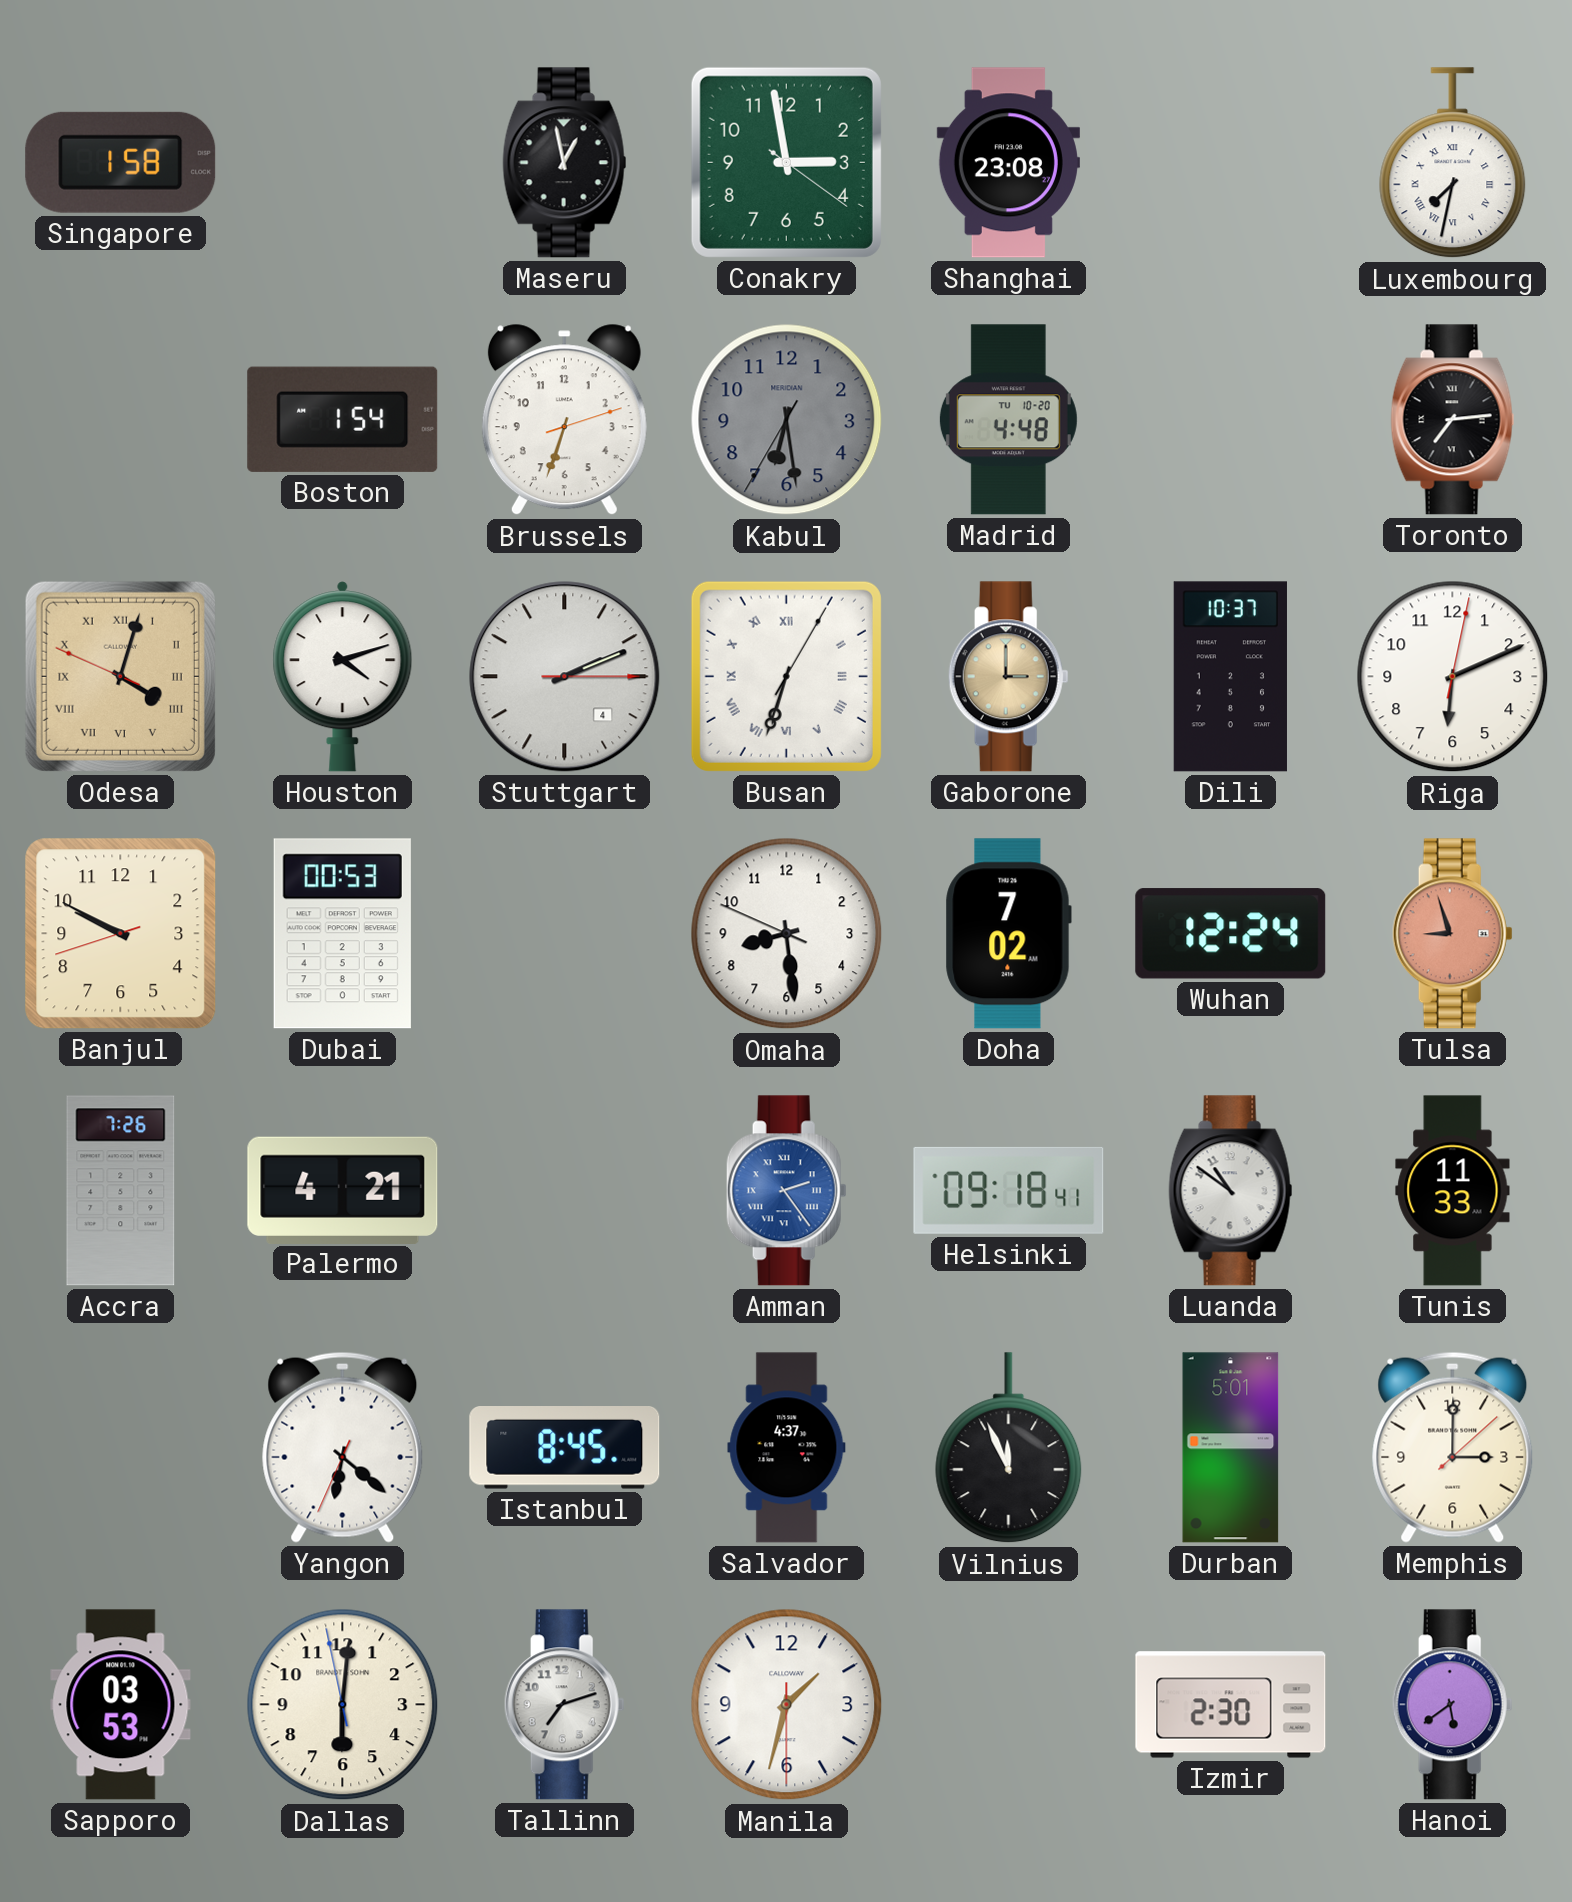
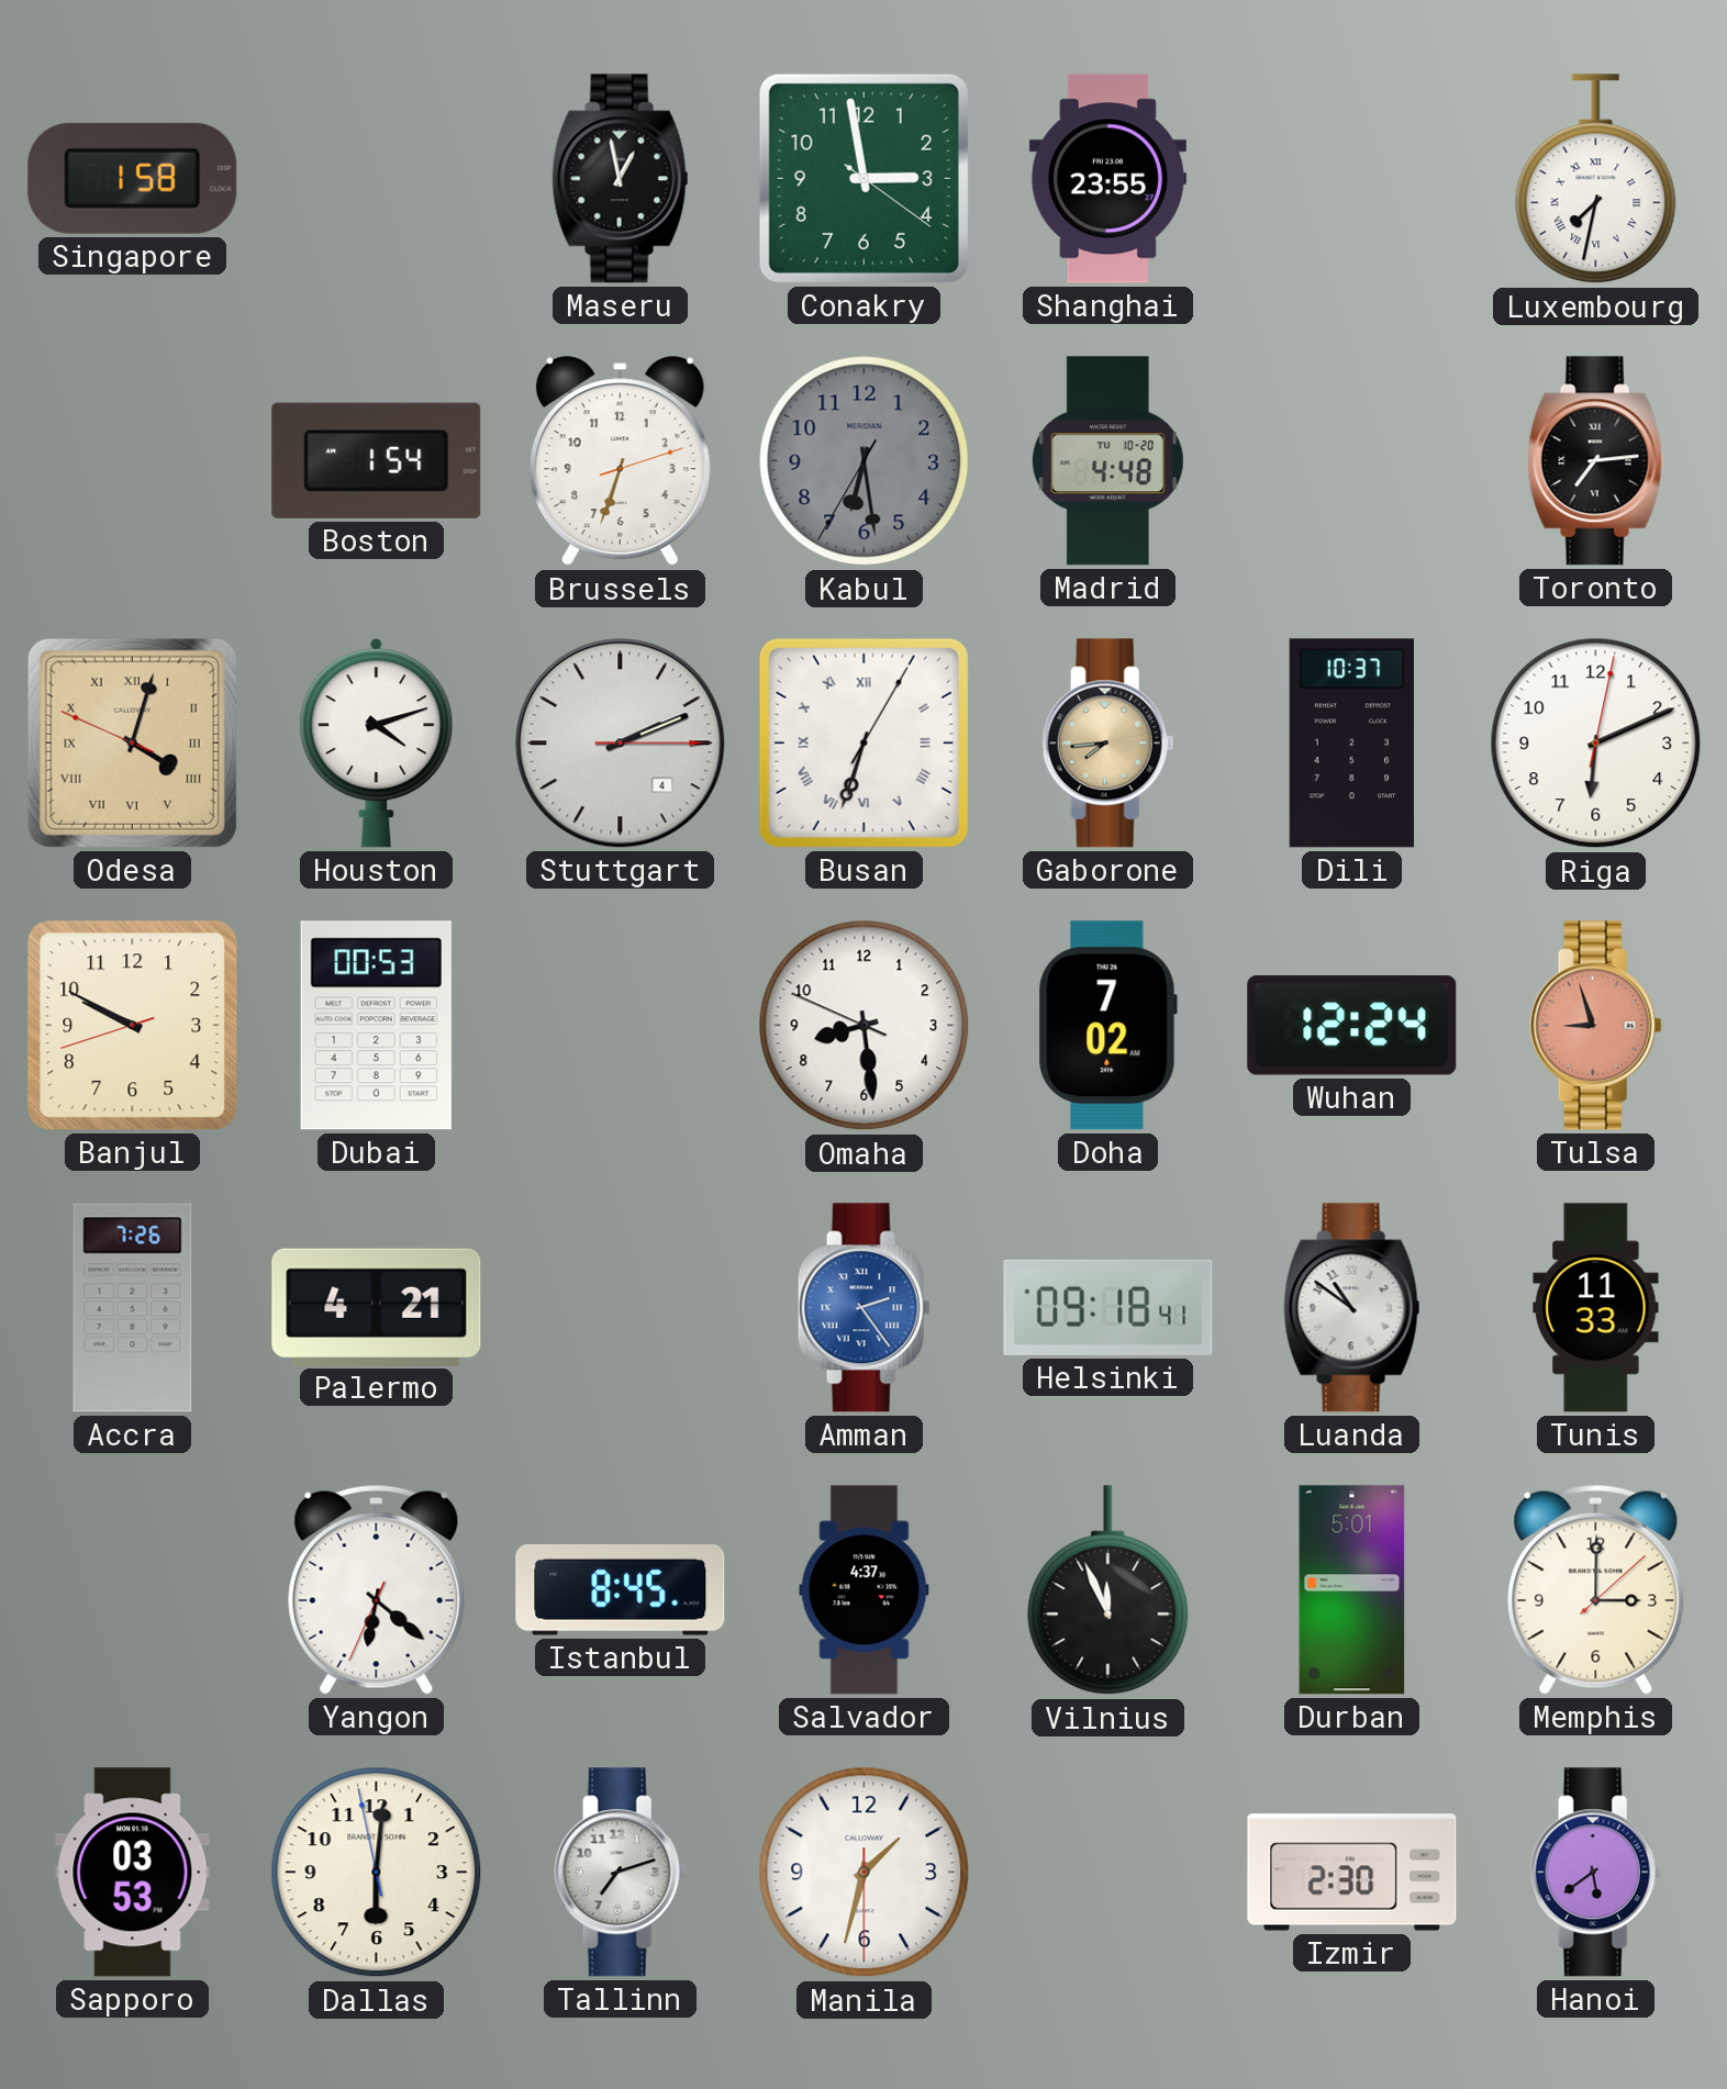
Shanghai: 23:08 -> 23:55
Gaborone: 3:00 -> 7:44
